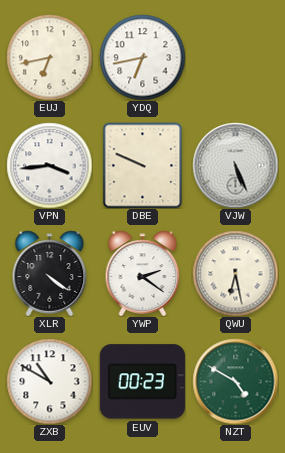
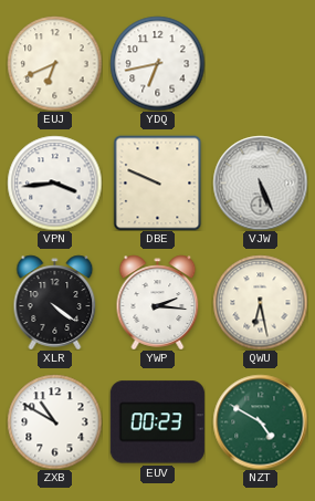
EUJ: 6:43 -> 6:41
YWP: 2:21 -> 2:16
